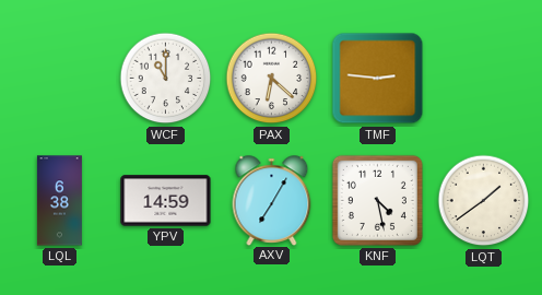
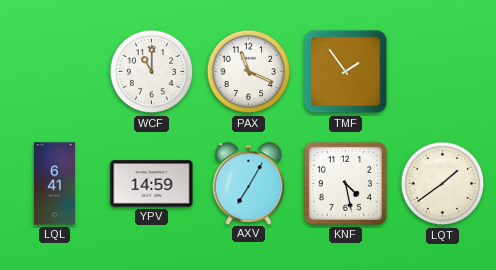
PAX: 6:22 -> 11:19
TMF: 2:46 -> 1:54
LQL: 6:38 -> 6:41
